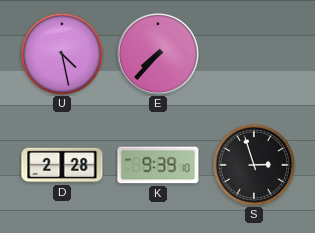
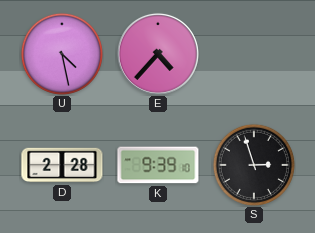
E: 7:37 -> 4:37
